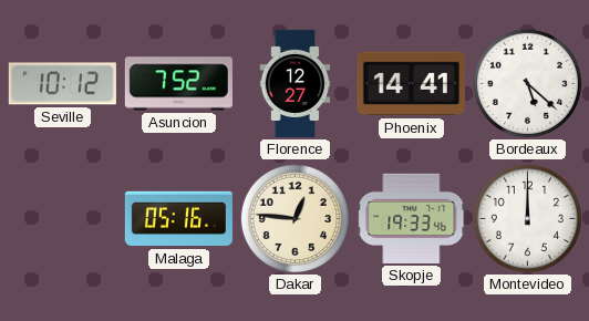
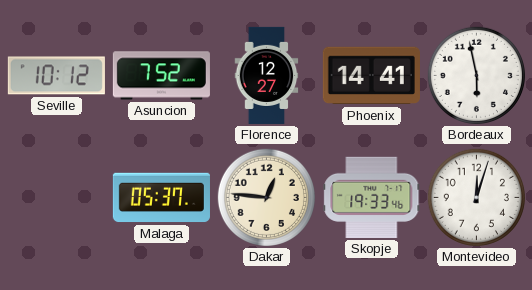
Bordeaux: 5:22 -> 5:58
Malaga: 05:16 -> 05:37
Montevideo: 12:00 -> 12:03
